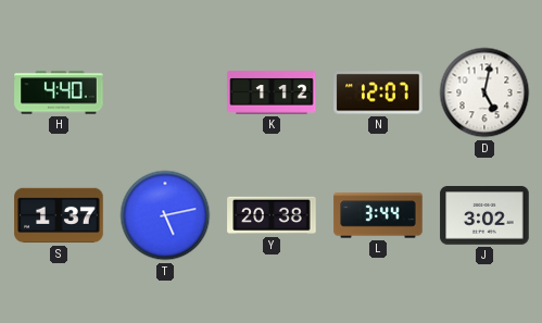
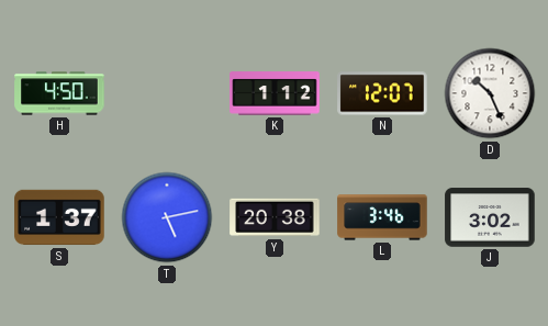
H: 4:40 -> 4:50
D: 5:02 -> 10:26
L: 3:44 -> 3:46
